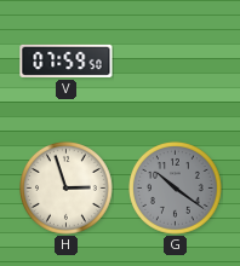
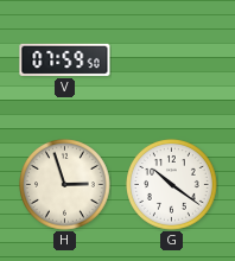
G dial: grey -> white
